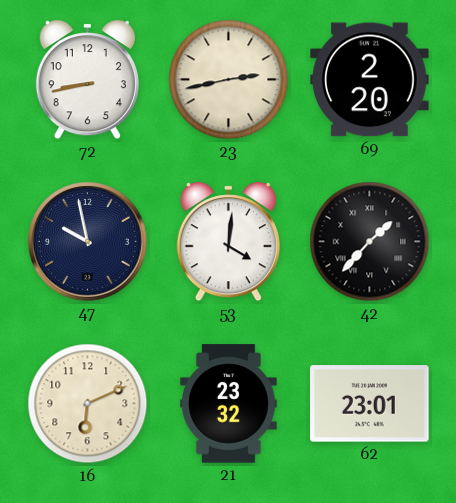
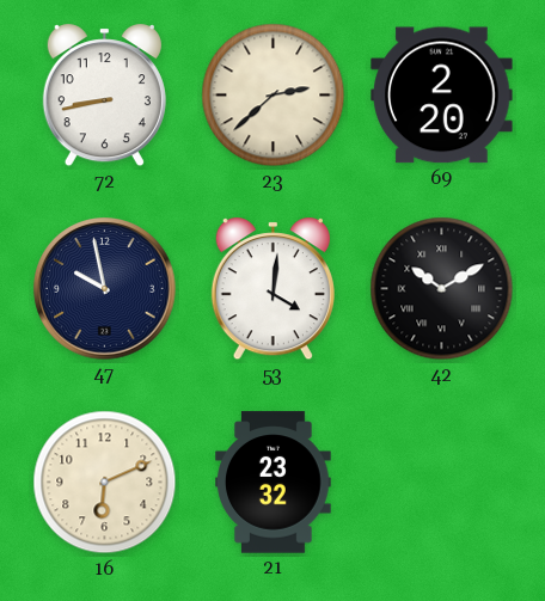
23: 2:43 -> 2:38
42: 1:37 -> 10:10
62: 23:01 -> none
